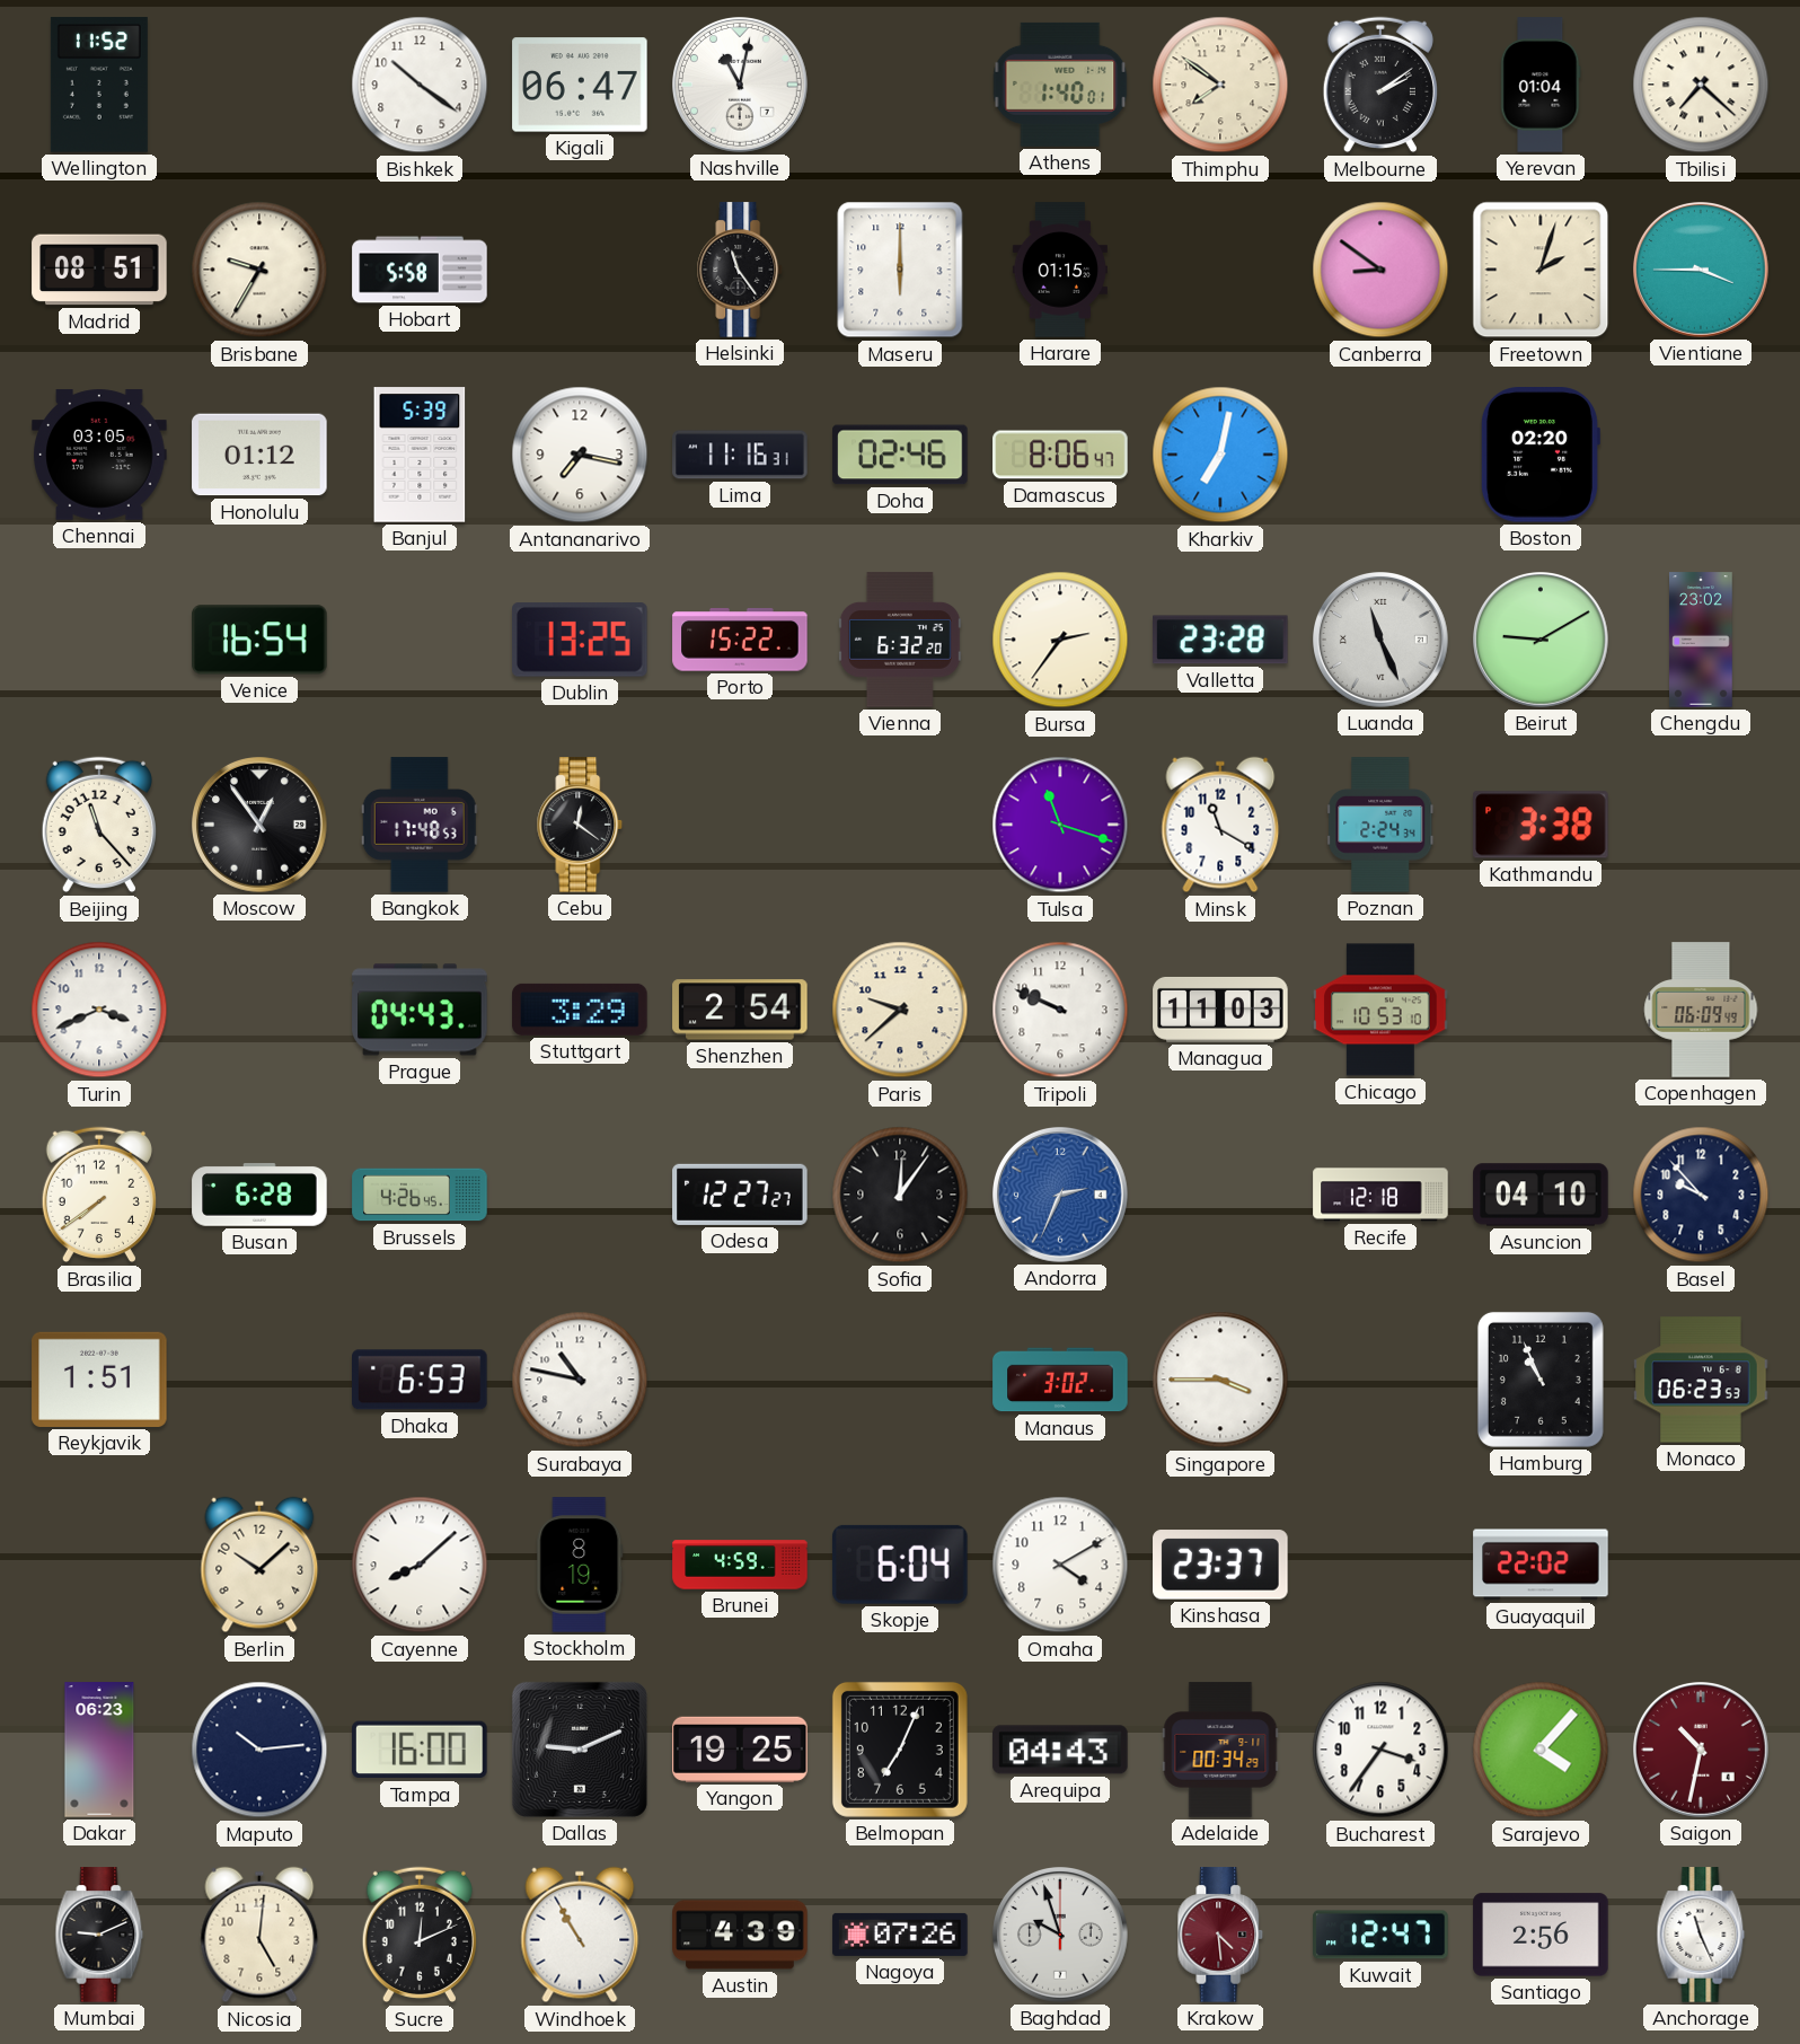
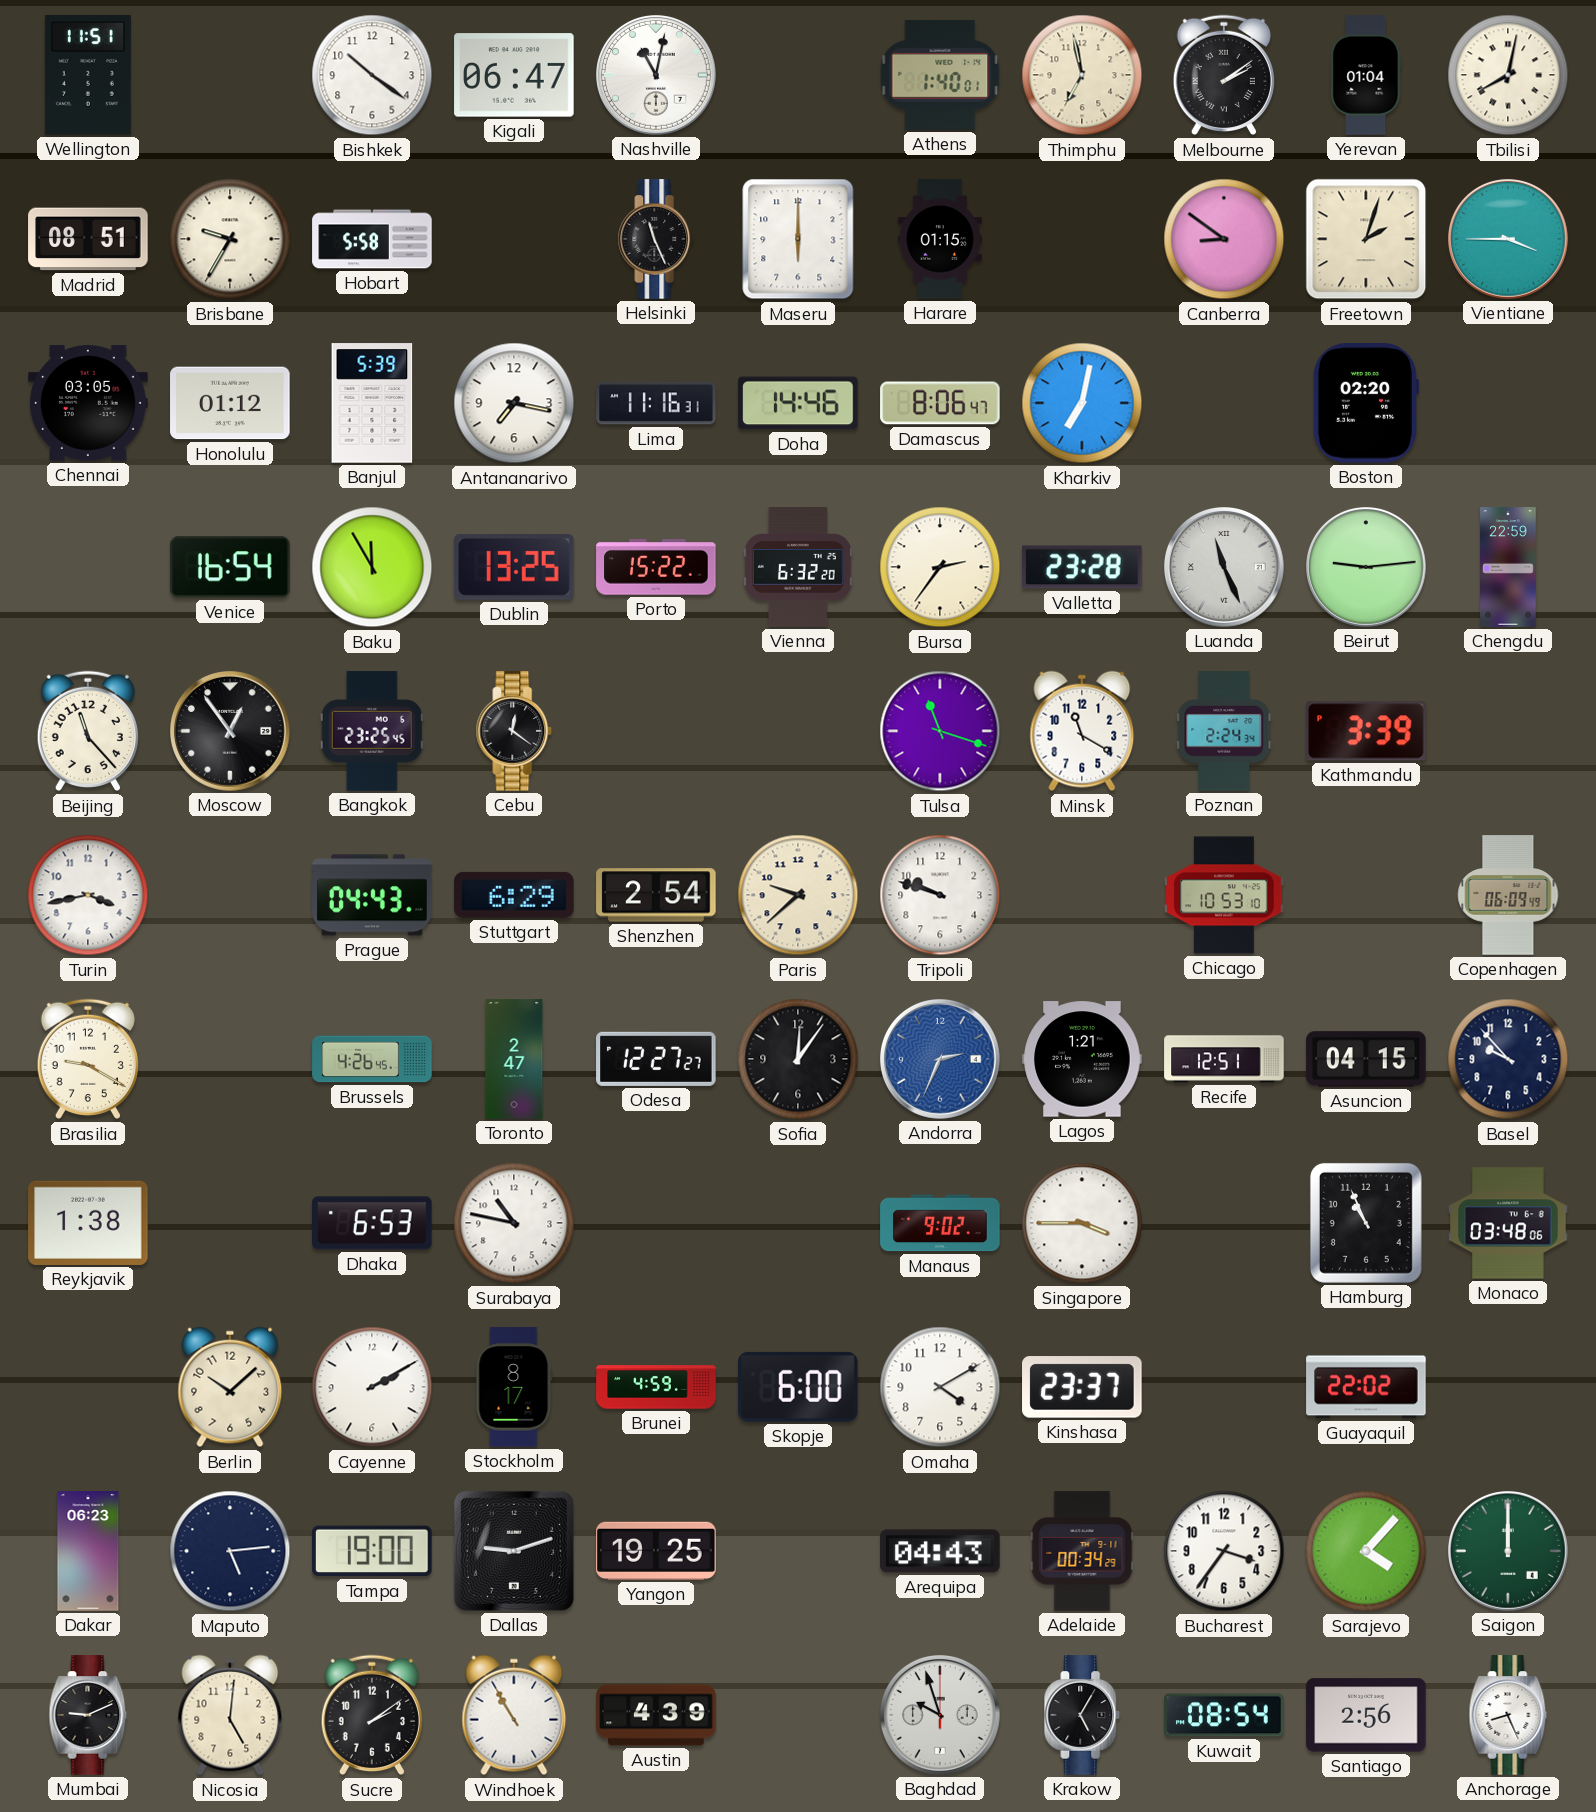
Wellington: 11:52 -> 11:51
Thimphu: 7:51 -> 6:58
Tbilisi: 7:22 -> 8:02
Helsinki: 11:24 -> 11:26
Doha: 02:46 -> 14:46
Baku: none -> 11:55
Beirut: 9:10 -> 9:14
Chengdu: 23:02 -> 22:59
Bangkok: 17:48 -> 23:25
Kathmandu: 3:38 -> 3:39
Turin: 3:41 -> 3:43
Stuttgart: 3:29 -> 6:29
Tripoli: 9:49 -> 9:48
Managua: 11:03 -> none
Brasilia: 7:39 -> 9:20
Busan: 6:28 -> none
Toronto: none -> 2:47
Lagos: none -> 1:21
Recife: 12:18 -> 12:51
Asuncion: 04:10 -> 04:15
Reykjavik: 1:51 -> 1:38
Manaus: 3:02 -> 9:02
Monaco: 06:23 -> 03:48
Cayenne: 8:08 -> 2:10
Stockholm: 8:19 -> 8:17
Skopje: 6:04 -> 6:00
Maputo: 10:14 -> 5:14
Tampa: 16:00 -> 19:00
Dallas: 9:11 -> 9:12
Belmopan: 7:04 -> none
Saigon: 10:32 -> 12:00
Saigon dial: burgundy -> green
Sucre: 12:11 -> 2:09
Nagoya: 07:26 -> none
Krakow: 4:29 -> 5:05
Krakow dial: burgundy -> black
Kuwait: 12:47 -> 08:54
Anchorage: 11:26 -> 8:26
